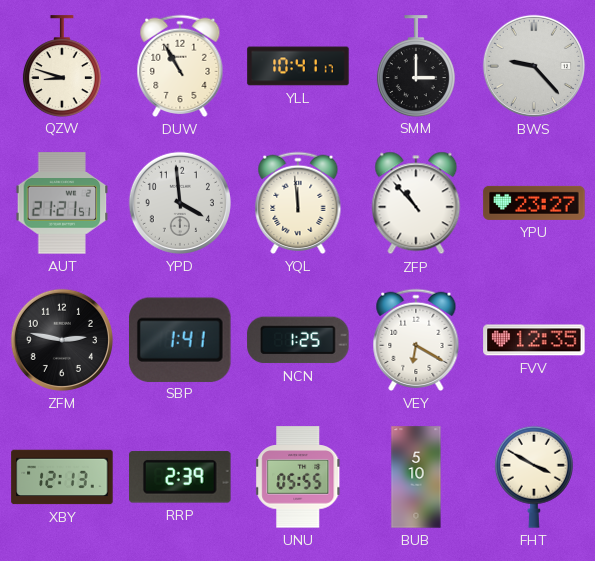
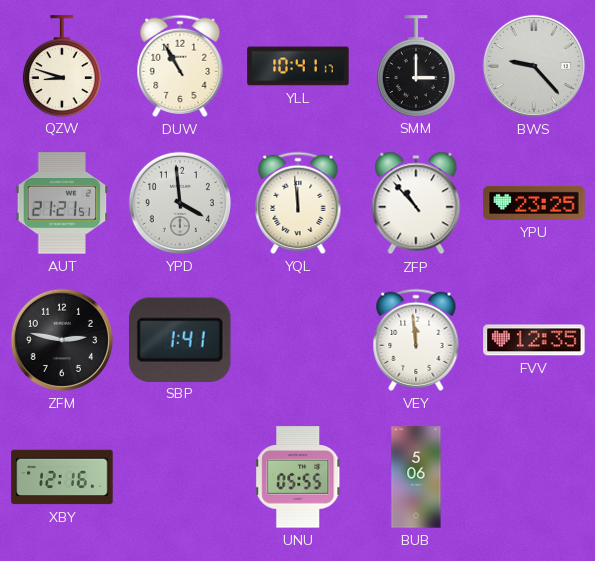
YPU: 23:27 -> 23:25
NCN: 1:25 -> none
VEY: 6:20 -> 11:59
XBY: 12:13 -> 12:16
RRP: 2:39 -> none
BUB: 5:10 -> 5:06
FHT: 3:50 -> none
